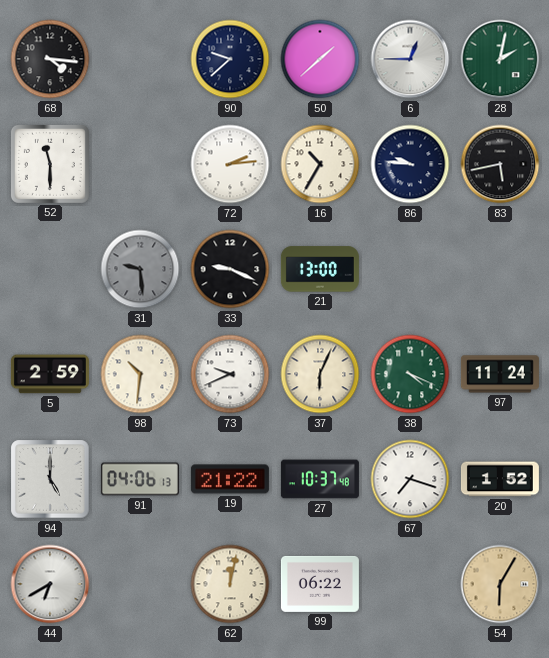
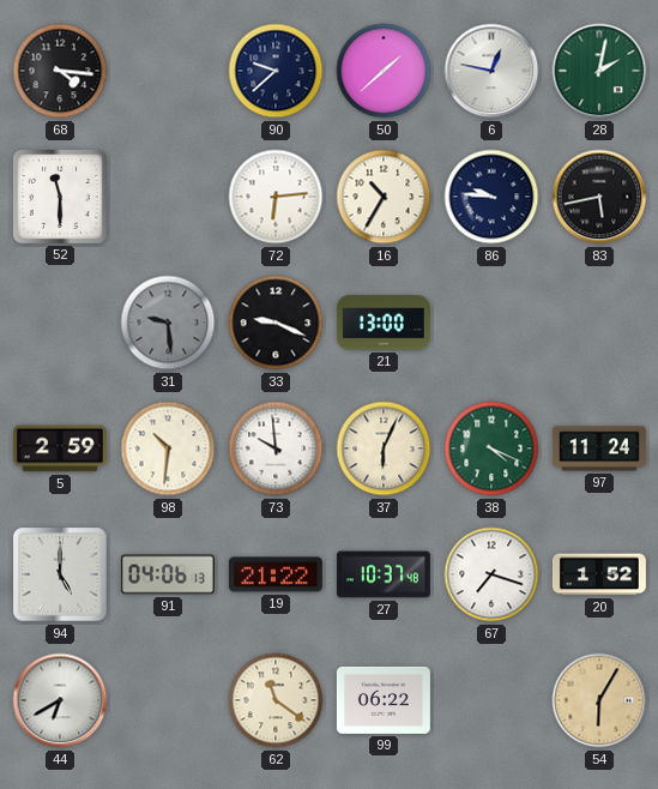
6: 12:45 -> 12:47
72: 2:14 -> 6:14
73: 9:41 -> 9:59
62: 12:02 -> 11:21
